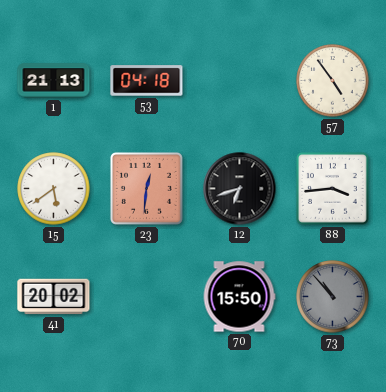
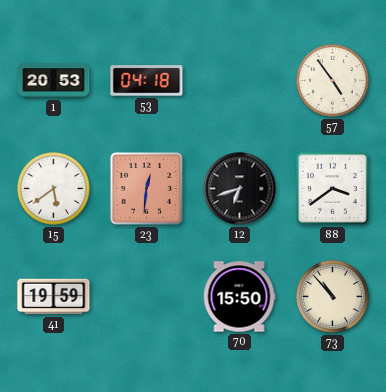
1: 21:13 -> 20:53
88: 3:44 -> 3:39
41: 20:02 -> 19:59
73 dial: grey -> cream
